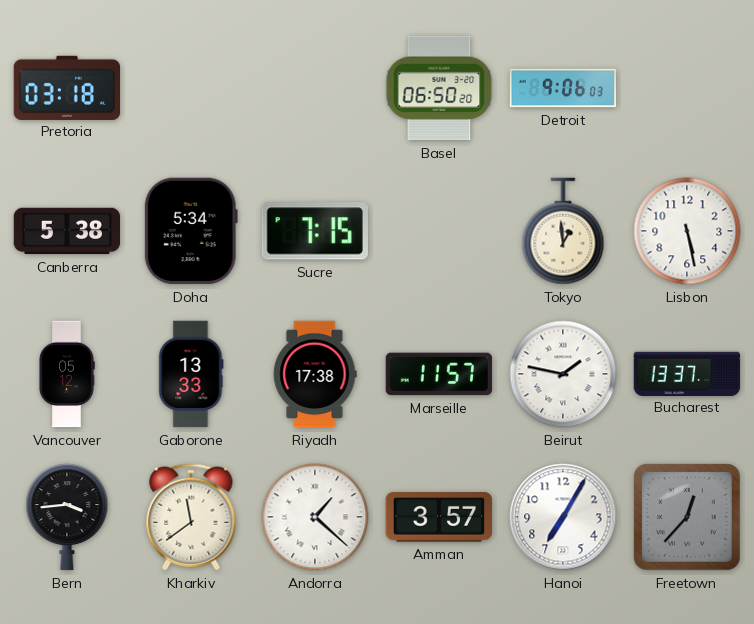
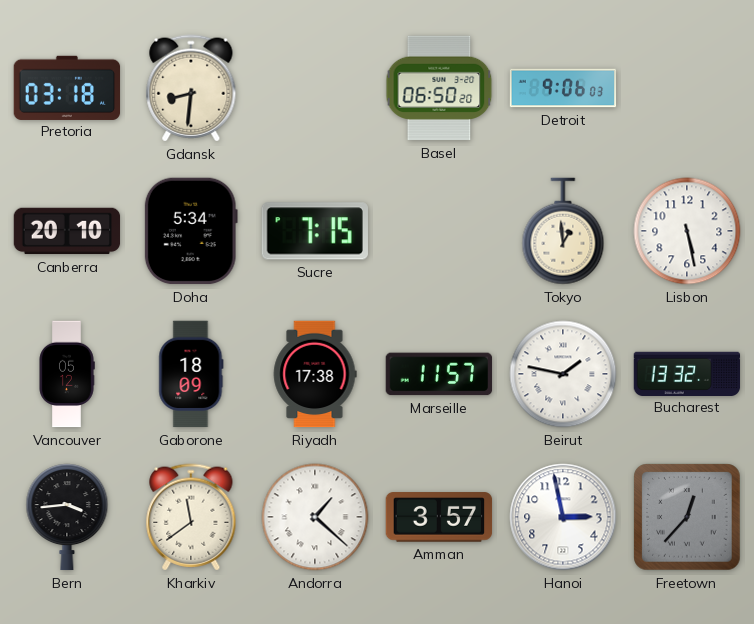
Gdansk: none -> 8:31
Canberra: 5:38 -> 20:10
Gaborone: 13:33 -> 18:09
Bucharest: 13:37 -> 13:32
Hanoi: 7:05 -> 2:58
